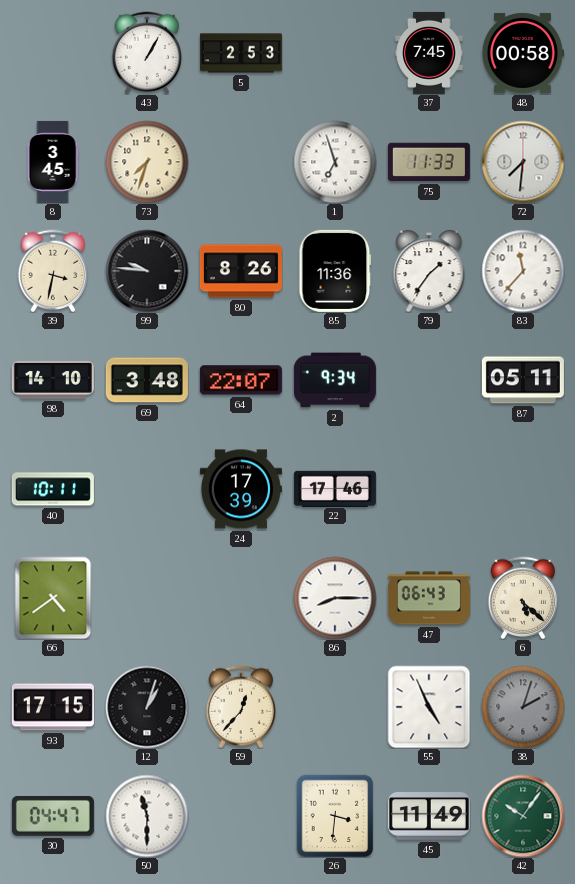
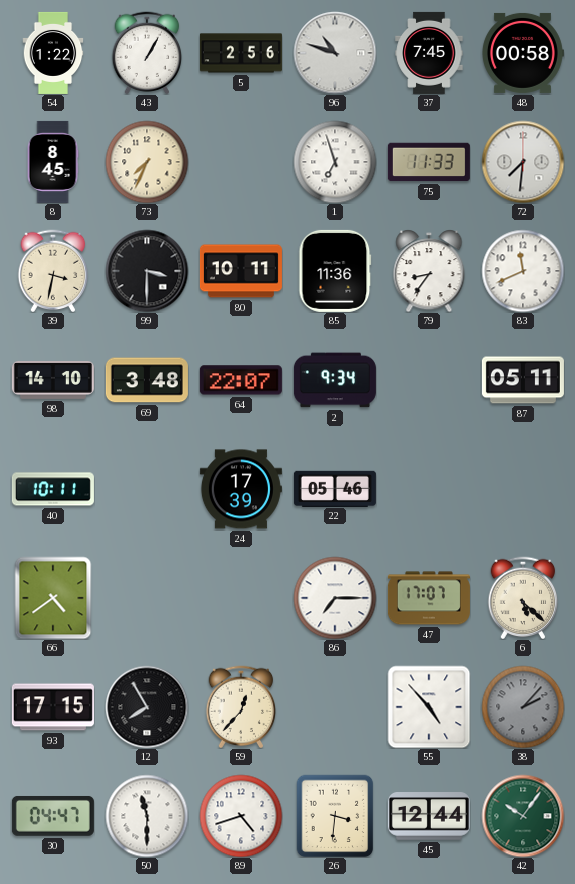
54: none -> 1:22
5: 2:53 -> 2:56
96: none -> 10:48
8: 3:45 -> 8:45
73: 7:33 -> 7:34
99: 9:46 -> 3:30
80: 8:26 -> 10:11
79: 1:36 -> 8:36
83: 11:37 -> 11:41
22: 17:46 -> 05:46
86: 8:15 -> 7:15
47: 06:43 -> 17:07
12: 1:03 -> 7:55
55: 4:56 -> 4:53
38: 2:03 -> 2:07
89: none -> 4:42
45: 11:49 -> 12:44
